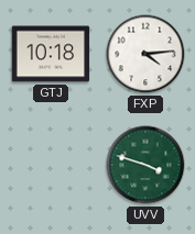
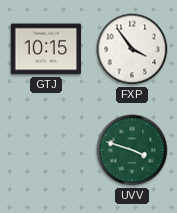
GTJ: 10:18 -> 10:15
FXP: 4:14 -> 3:54
